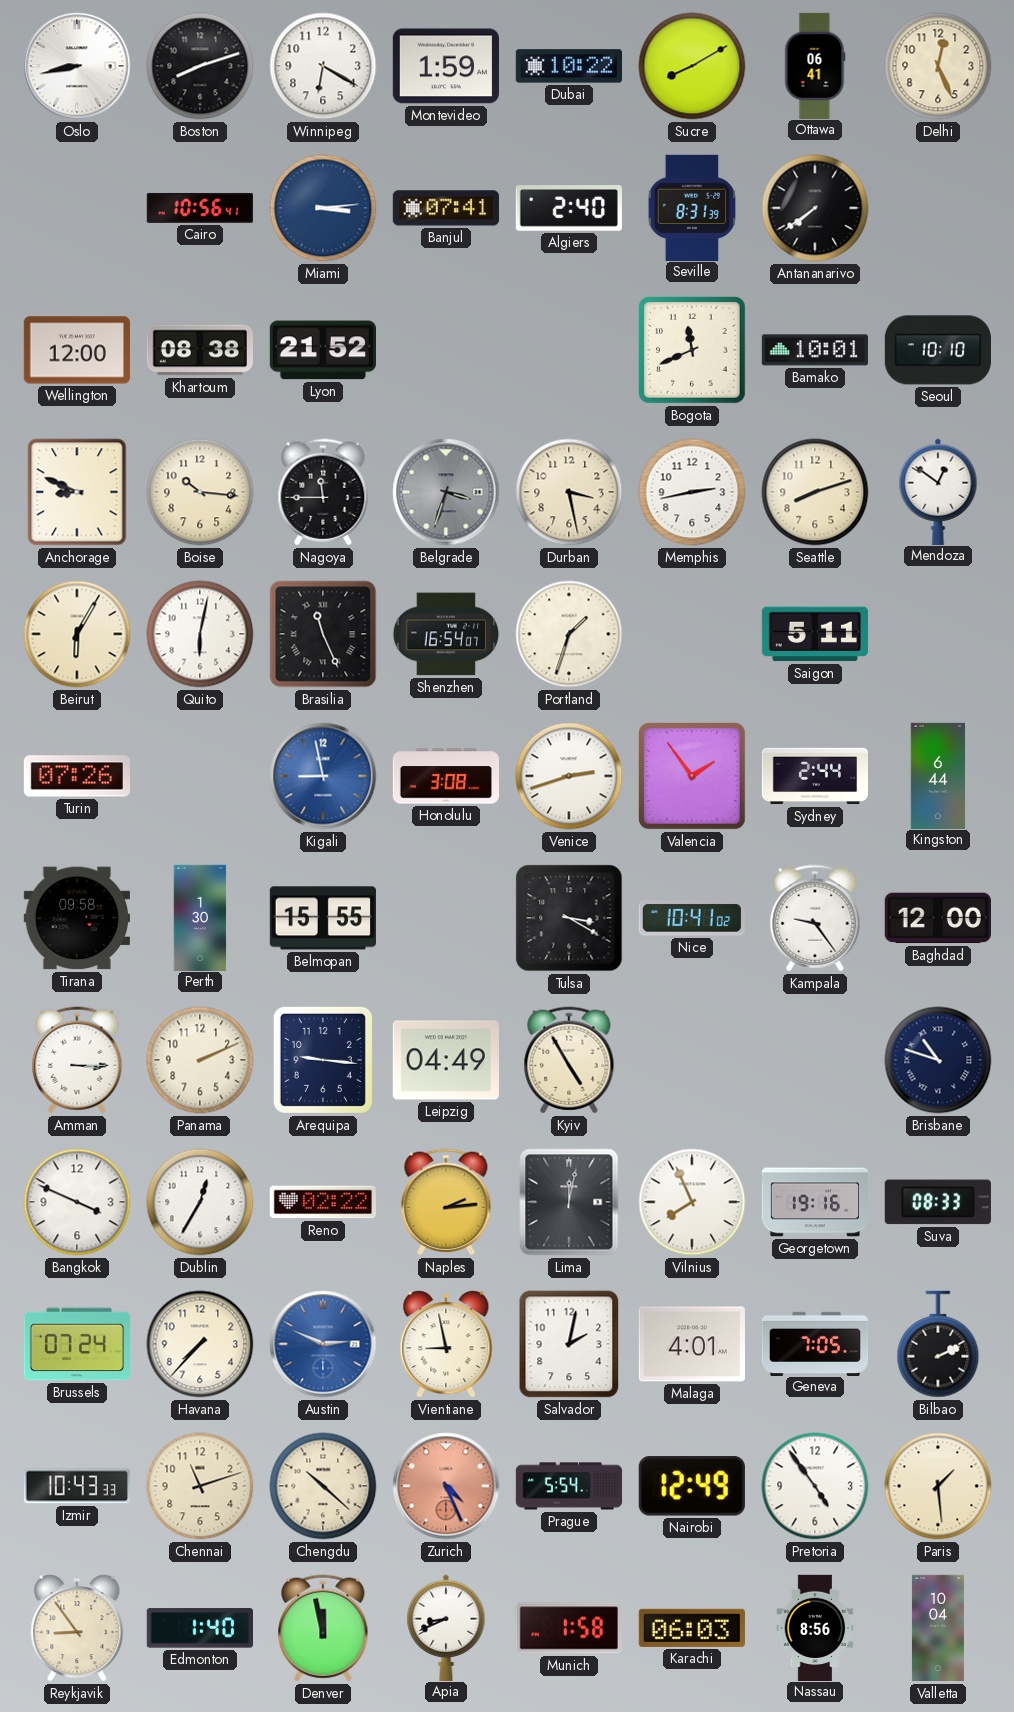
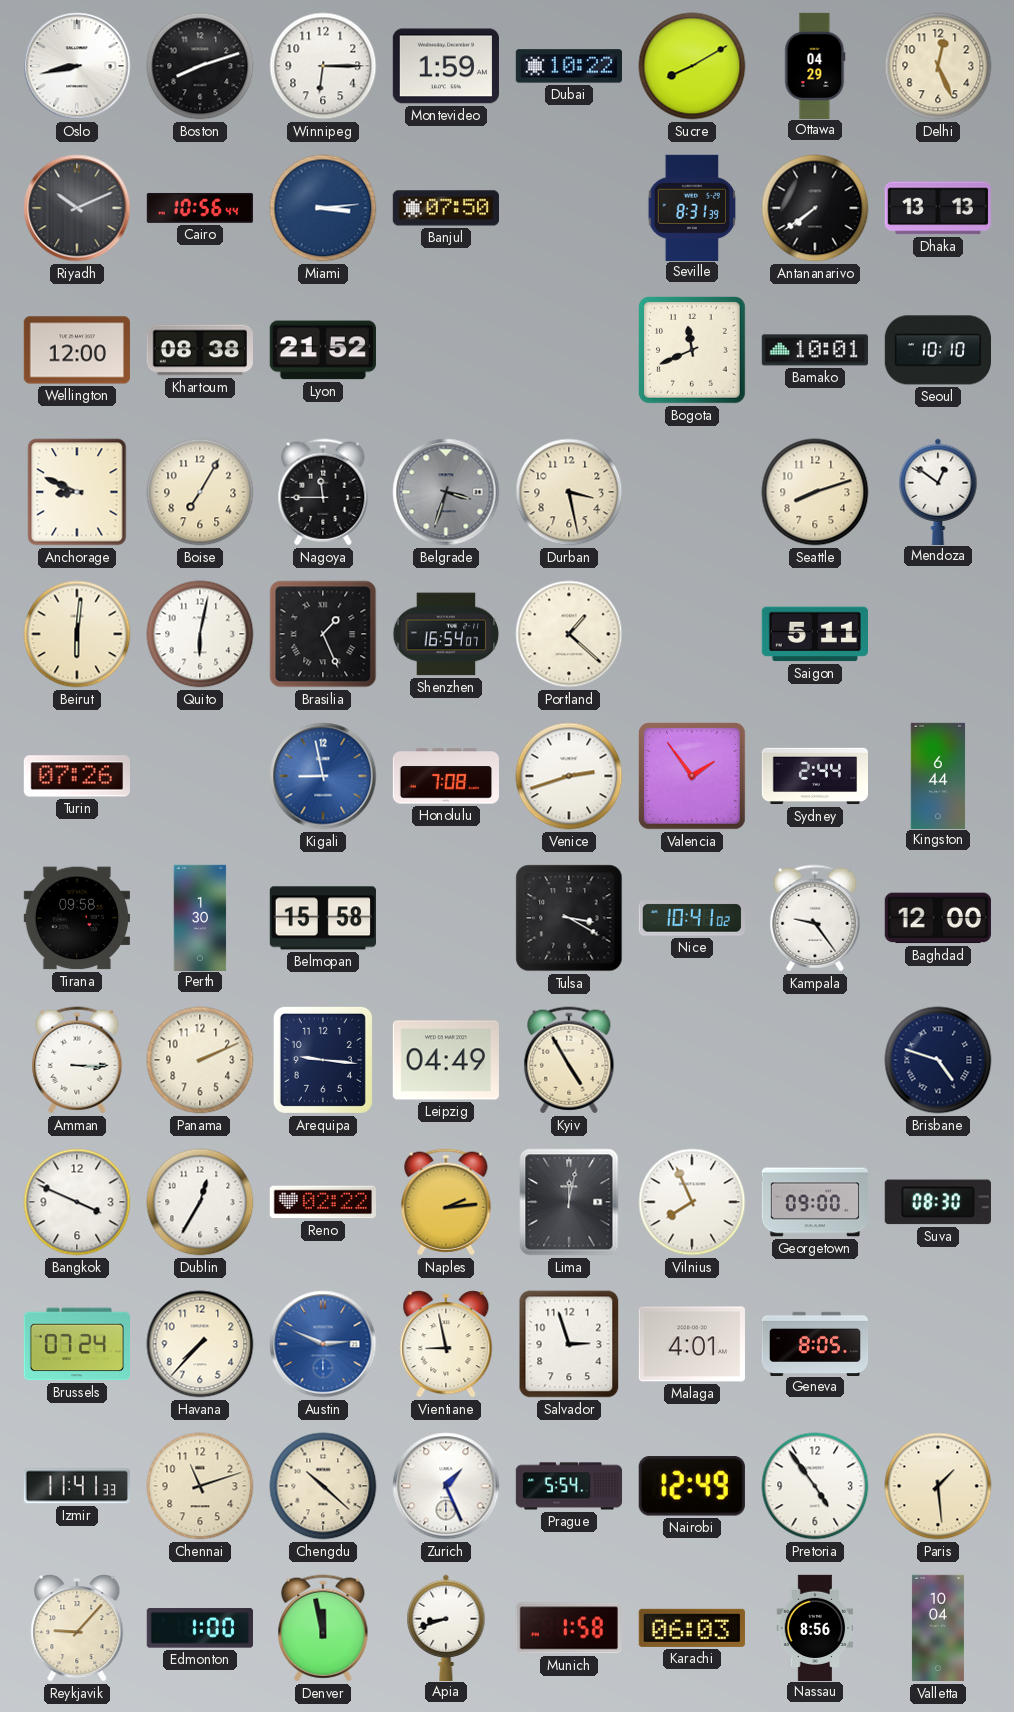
Winnipeg: 6:20 -> 6:15
Ottawa: 06:41 -> 04:29
Riyadh: none -> 10:11
Cairo: 10:56:41 -> 10:56:44
Banjul: 07:41 -> 07:50
Algiers: 2:40 -> none
Dhaka: none -> 13:13
Boise: 10:16 -> 7:05
Memphis: 2:43 -> none
Beirut: 6:05 -> 6:01
Brasilia: 11:26 -> 1:26
Portland: 1:33 -> 1:22
Honolulu: 3:08 -> 7:08
Belmopan: 15:55 -> 15:58
Brisbane: 10:48 -> 4:48
Georgetown: 19:16 -> 09:00
Suva: 08:33 -> 08:30
Salvador: 2:02 -> 2:57
Geneva: 7:05 -> 8:05
Bilbao: 2:11 -> none
Izmir: 10:43 -> 11:41
Zurich: 4:26 -> 1:26
Zurich dial: salmon -> white
Reykjavik: 8:54 -> 9:07
Edmonton: 1:40 -> 1:00
Apia: 8:41 -> 8:42
